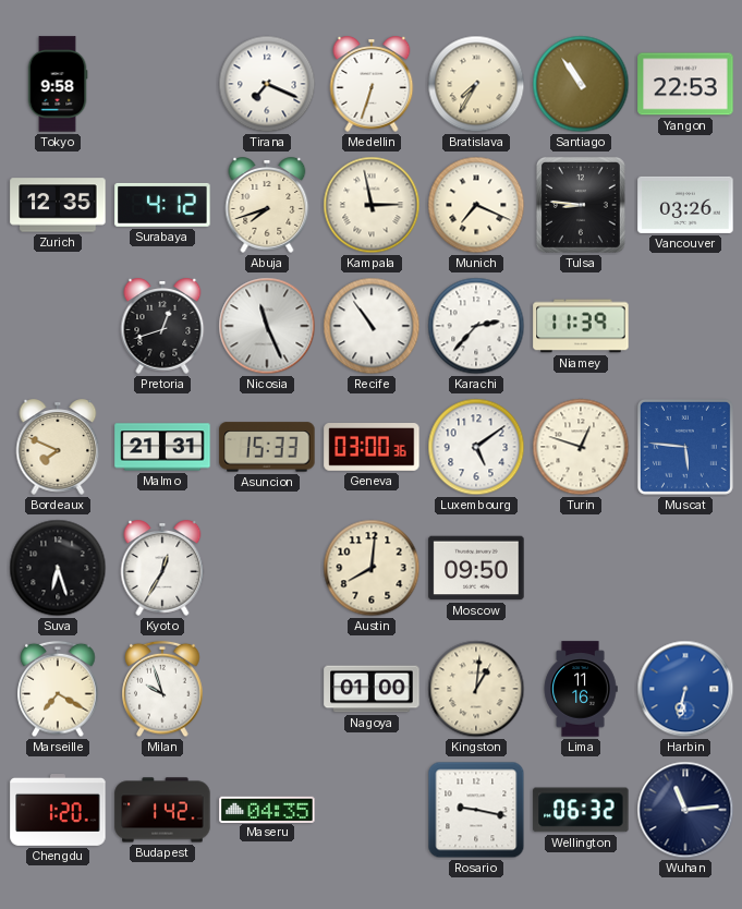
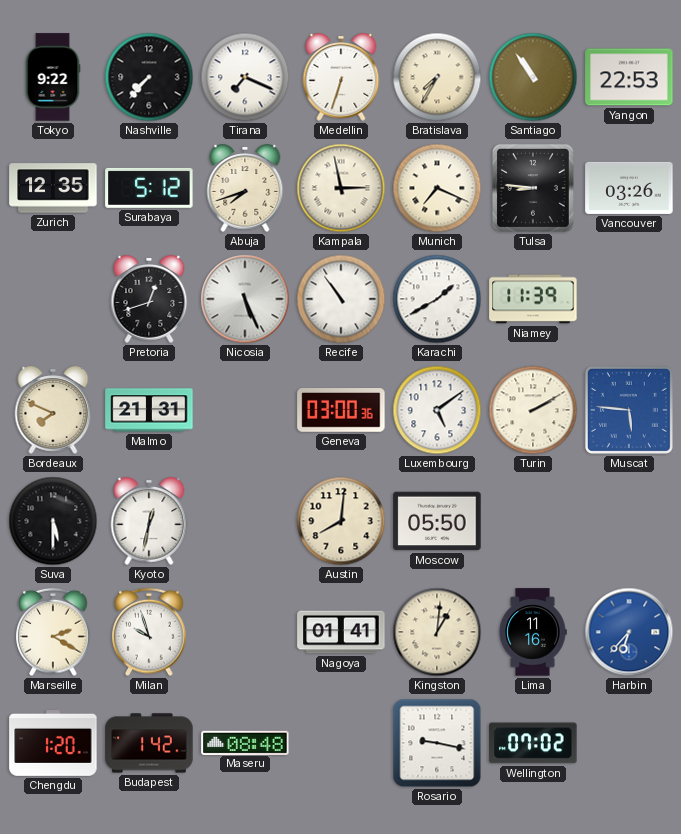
Tokyo: 9:58 -> 9:22
Nashville: none -> 7:37
Surabaya: 4:12 -> 5:12
Nicosia: 11:26 -> 5:26
Karachi: 2:37 -> 1:40
Asuncion: 15:33 -> none
Turin: 12:48 -> 2:10
Suva: 6:27 -> 5:30
Kyoto: 12:35 -> 12:32
Moscow: 09:50 -> 05:50
Marseille: 7:20 -> 2:20
Nagoya: 01:00 -> 01:41
Harbin: 6:32 -> 6:37
Maseru: 04:35 -> 08:48
Wellington: 06:32 -> 07:02
Wuhan: 11:14 -> none
